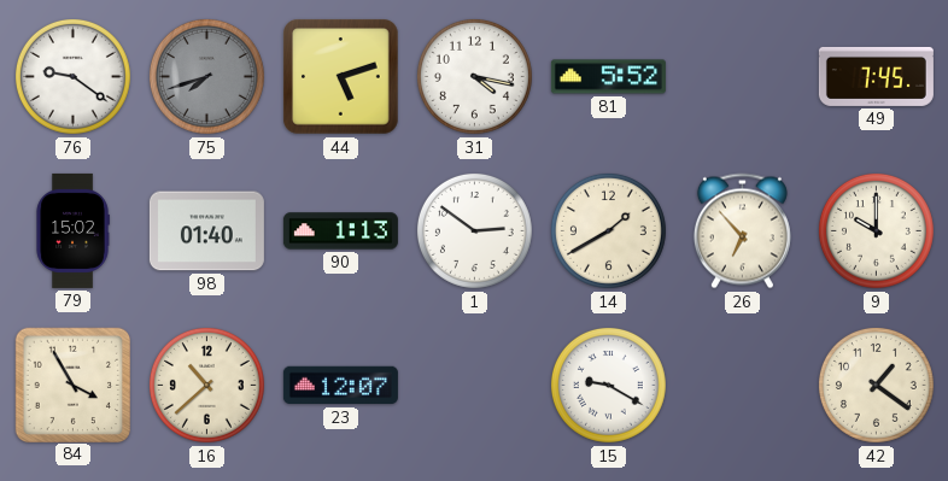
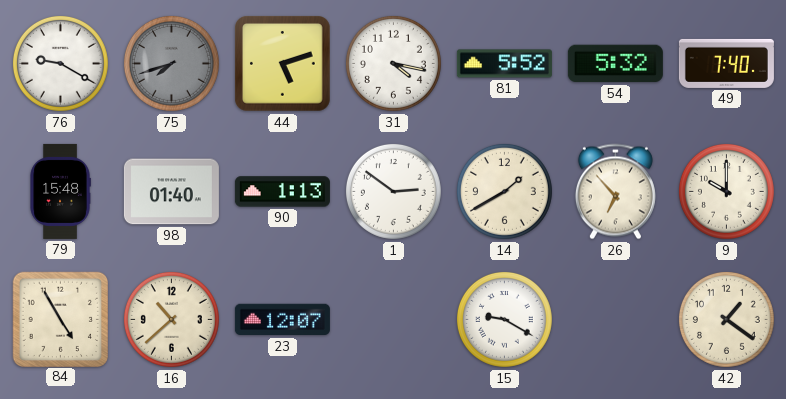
76: 9:21 -> 9:20
54: none -> 5:32
49: 7:45 -> 7:40
79: 15:02 -> 15:48
84: 3:55 -> 4:55
